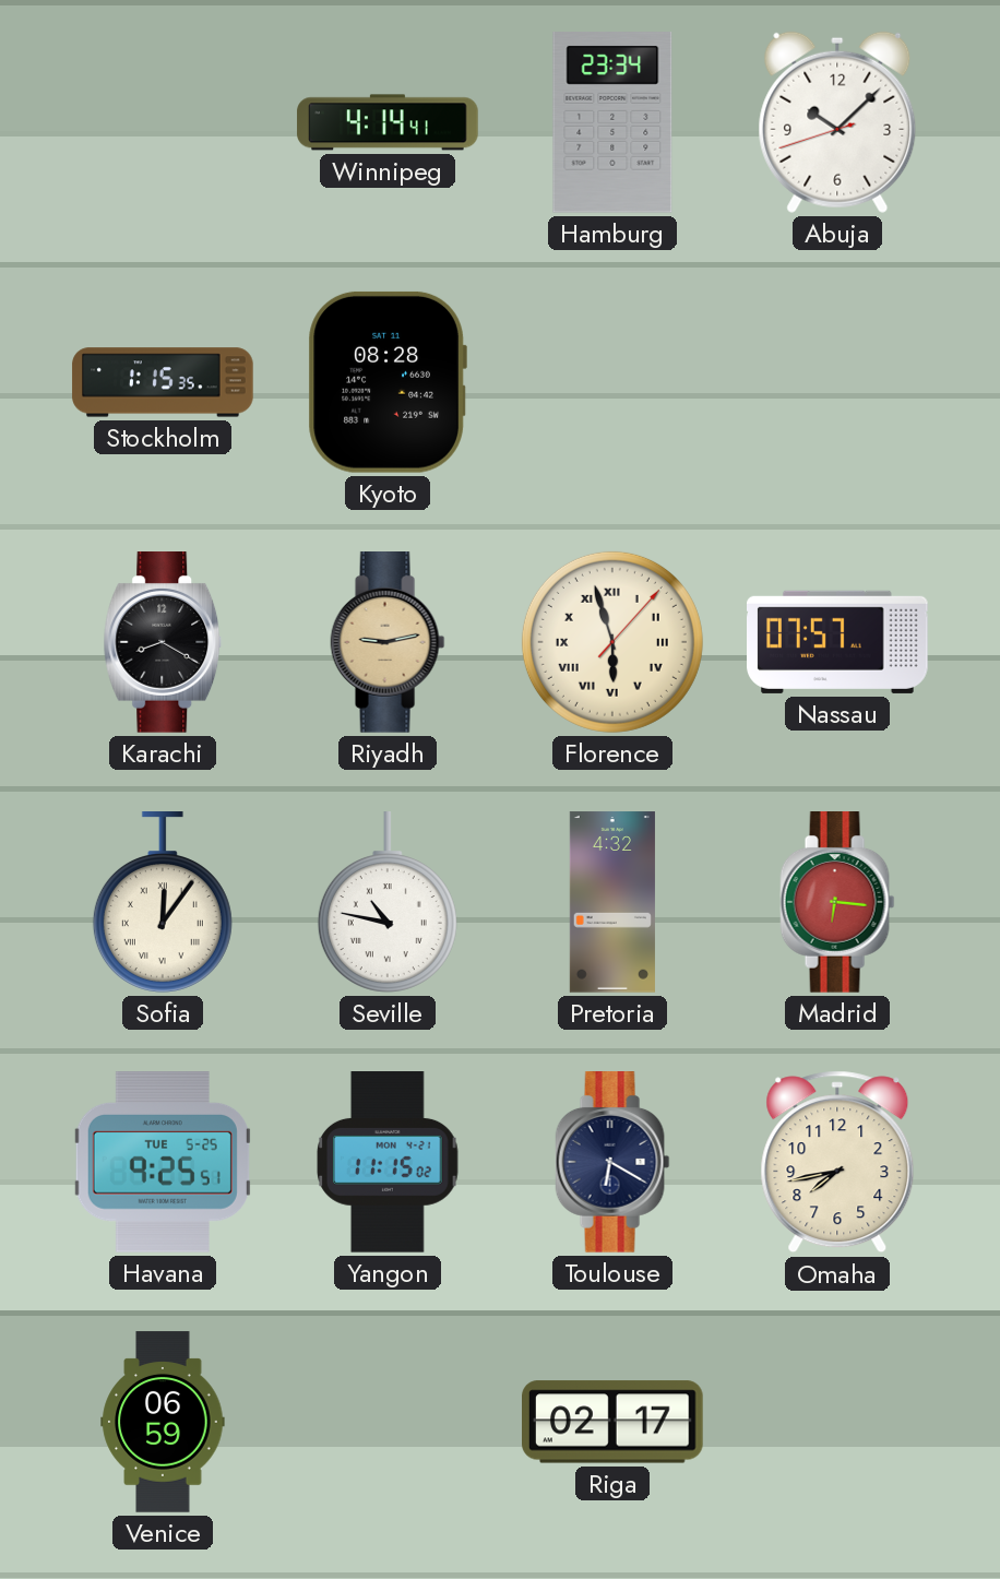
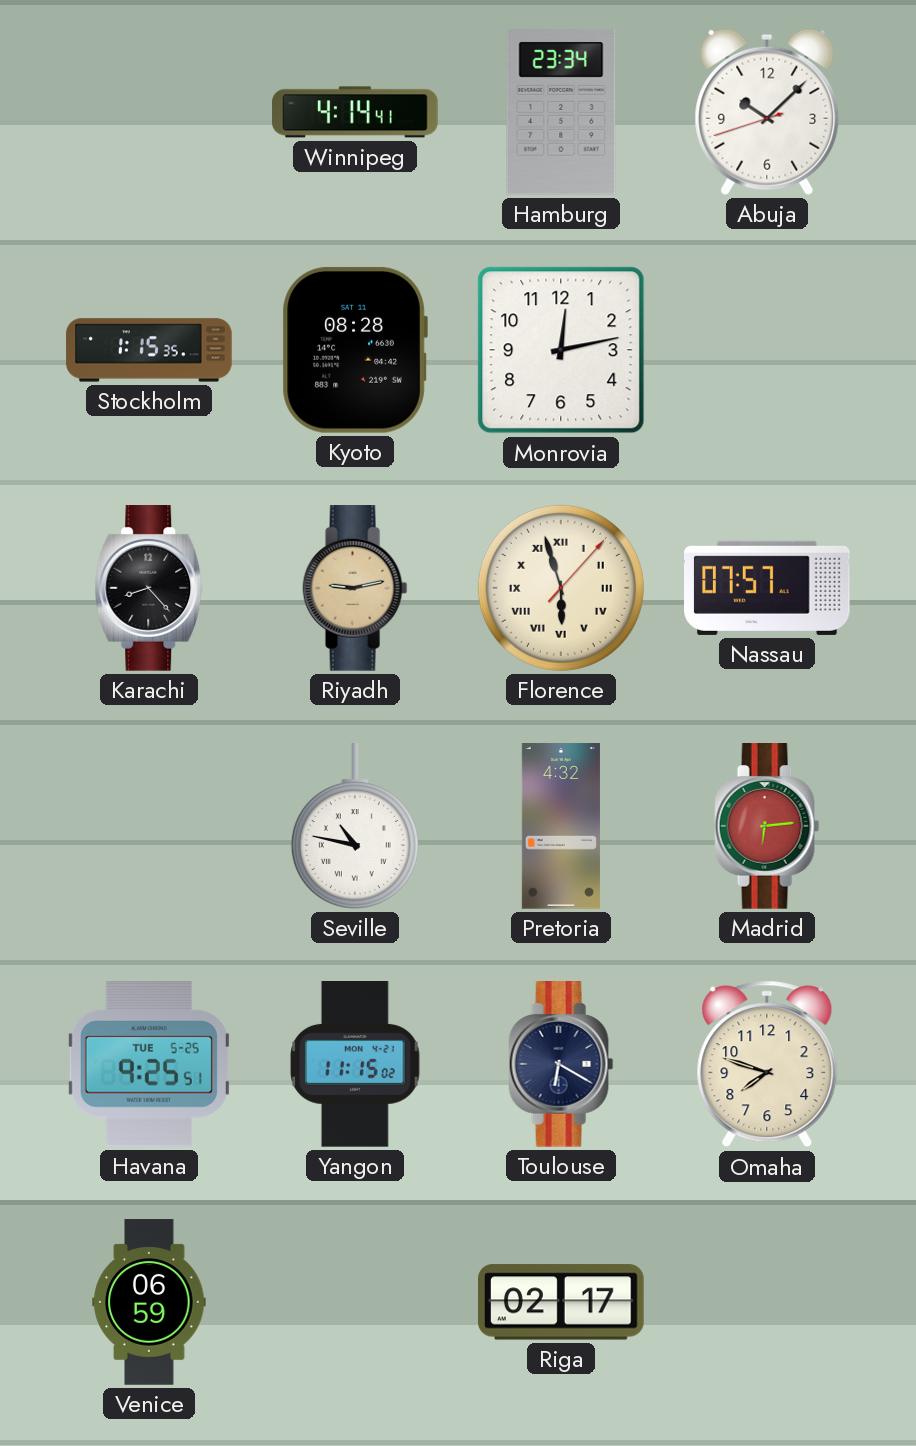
Monrovia: none -> 12:13
Karachi: 8:20 -> 8:23
Sofia: 12:06 -> none
Madrid: 6:16 -> 6:14
Omaha: 7:43 -> 7:48
